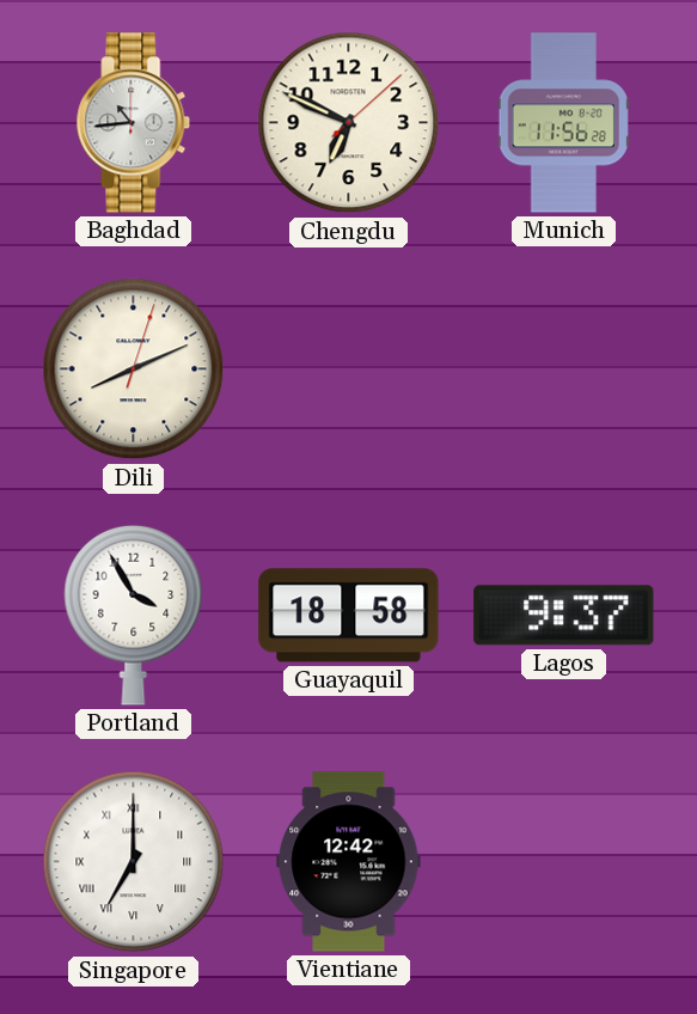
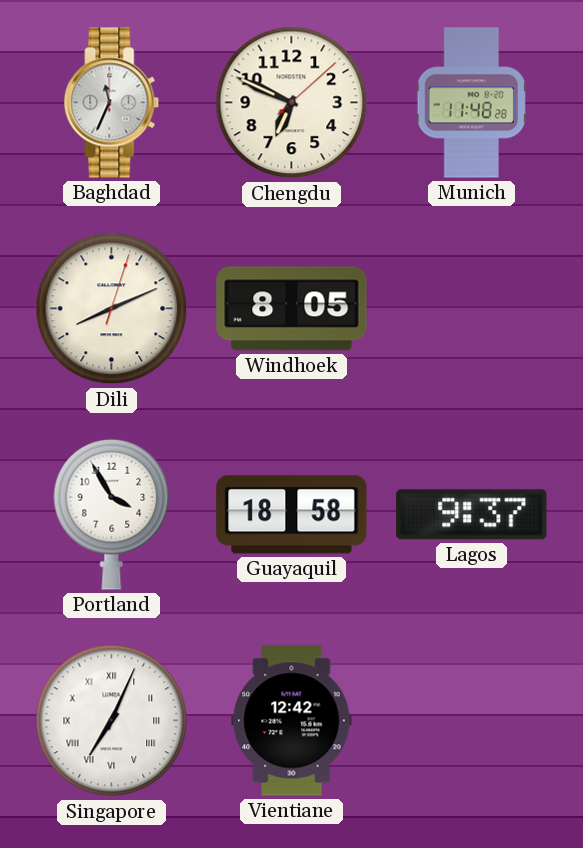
Baghdad: 10:44 -> 11:34
Munich: 11:56 -> 11:48
Windhoek: none -> 8:05
Singapore: 7:00 -> 7:04
